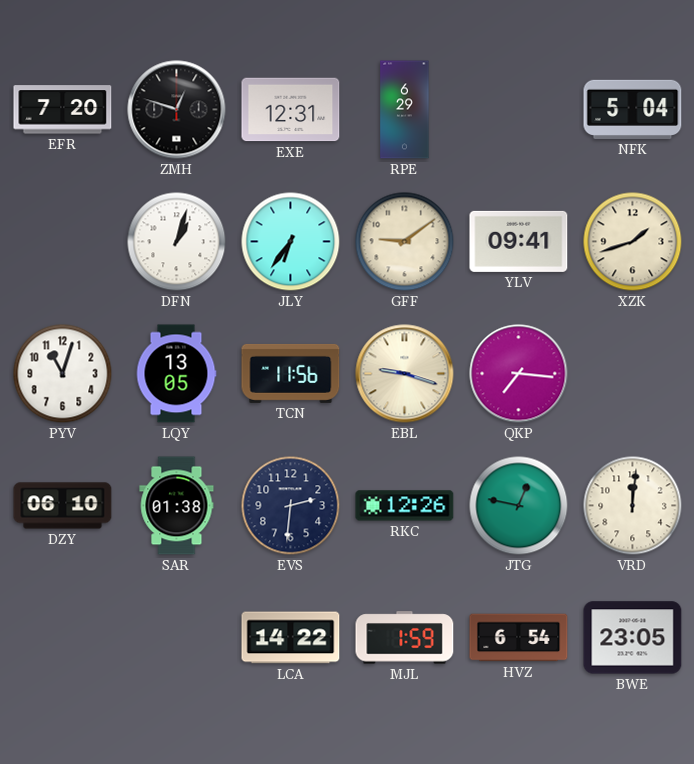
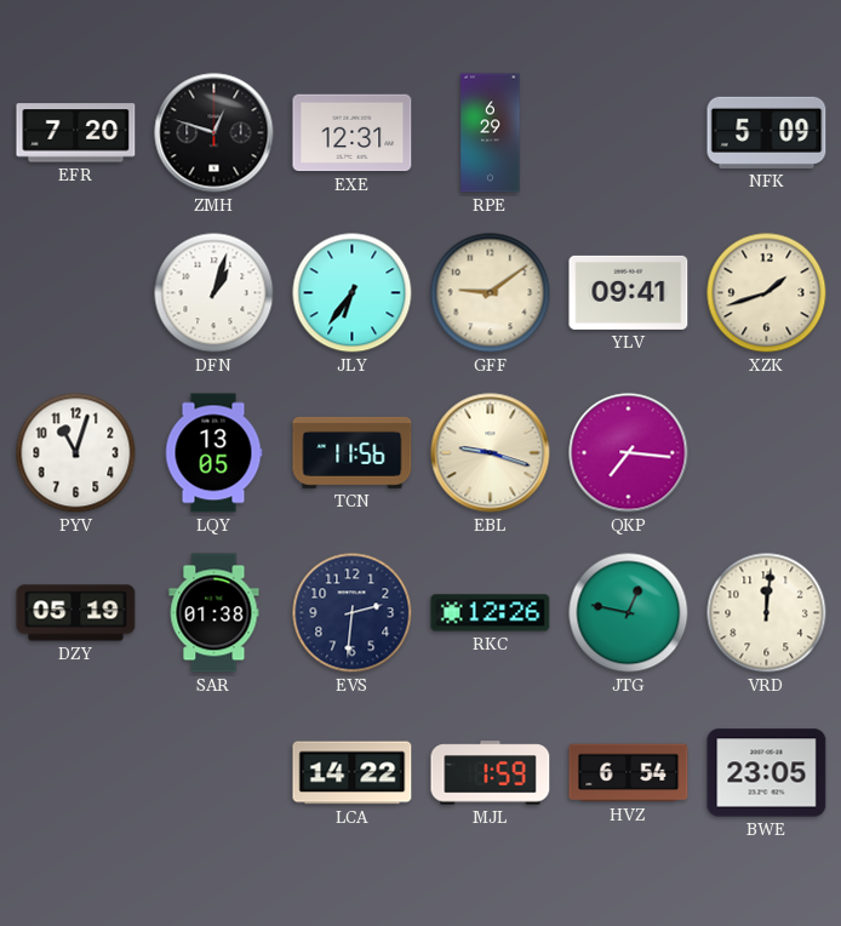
NFK: 5:04 -> 5:09
DZY: 06:10 -> 05:19
